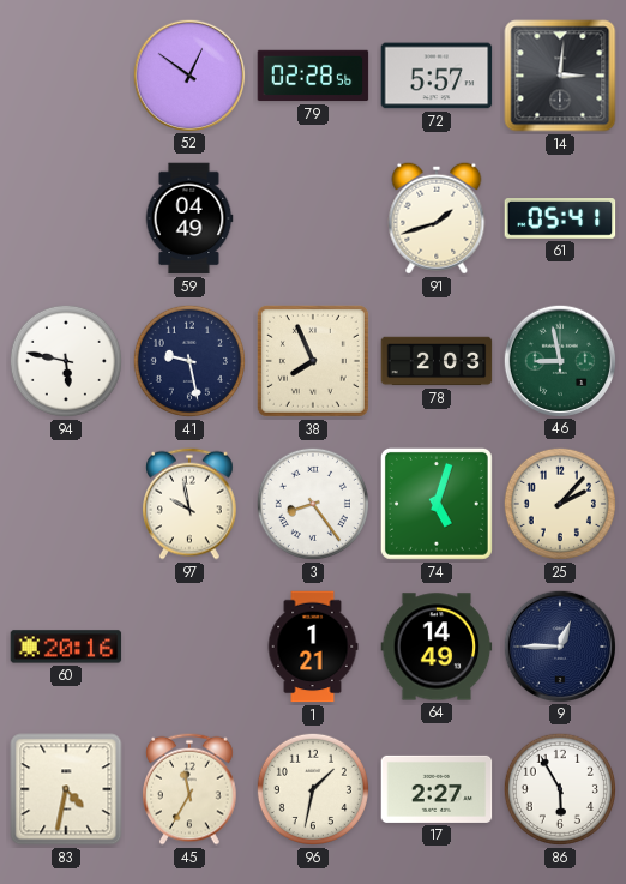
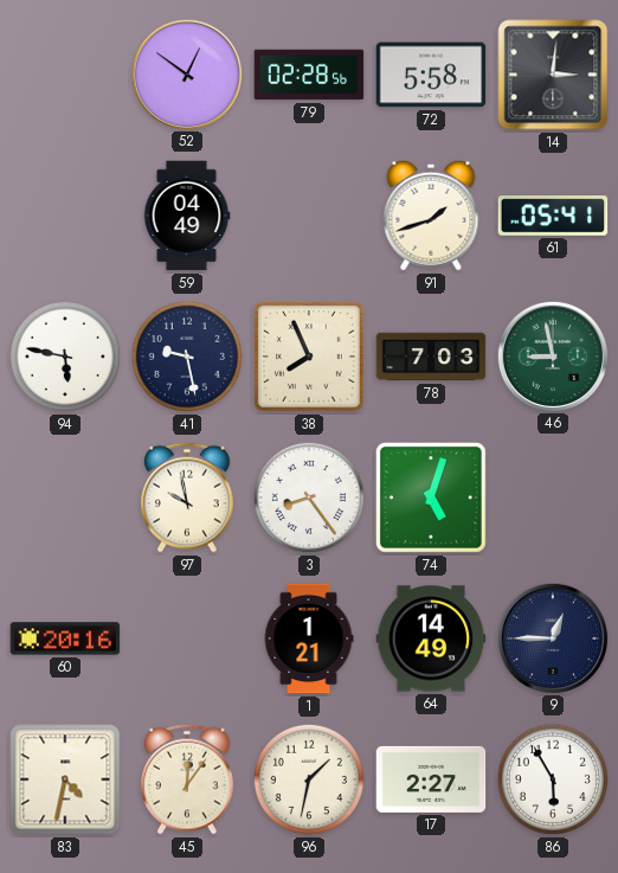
72: 5:57 -> 5:58
78: 2:03 -> 7:03
25: 2:07 -> none
45: 11:35 -> 12:06
